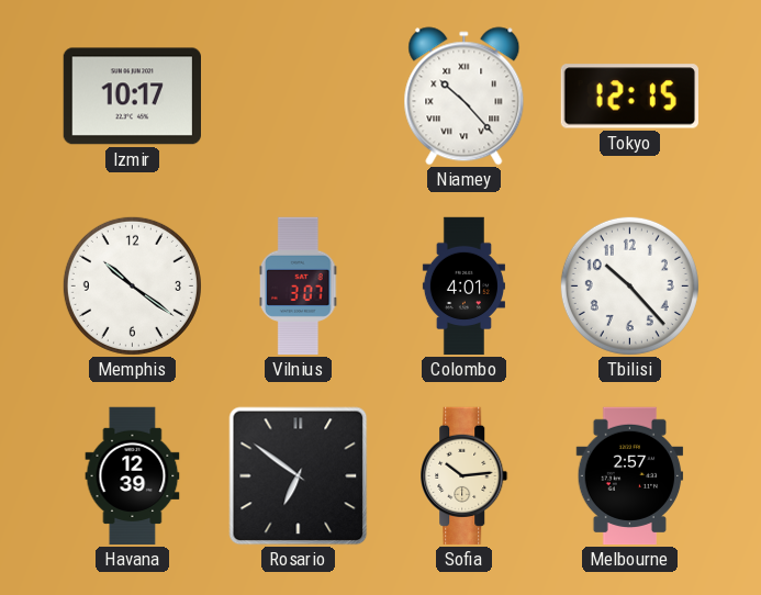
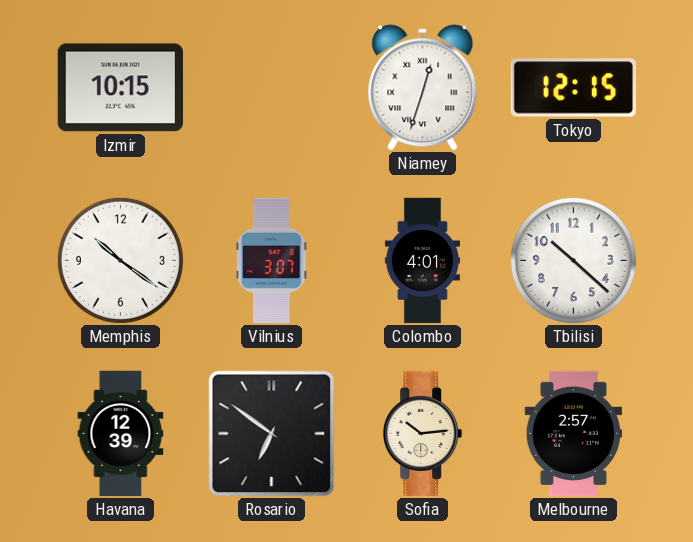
Izmir: 10:17 -> 10:15
Niamey: 10:23 -> 12:33
Tbilisi: 10:23 -> 10:22
